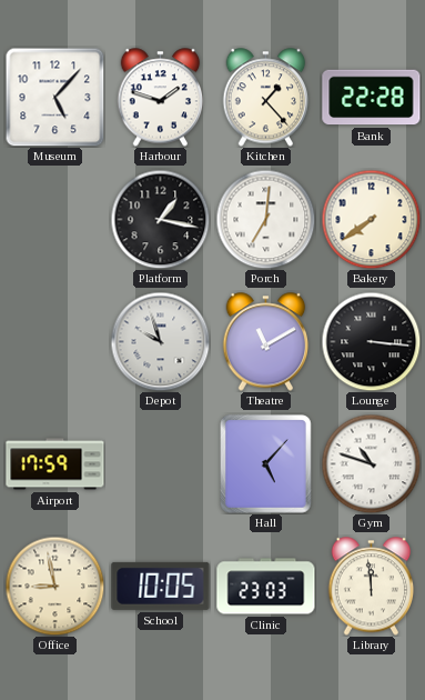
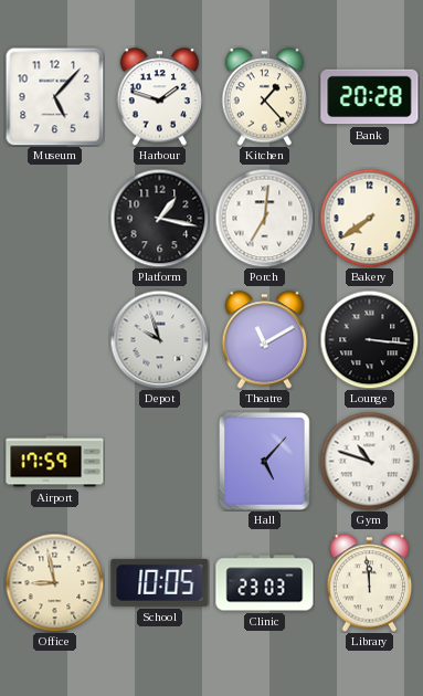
Bank: 22:28 -> 20:28
